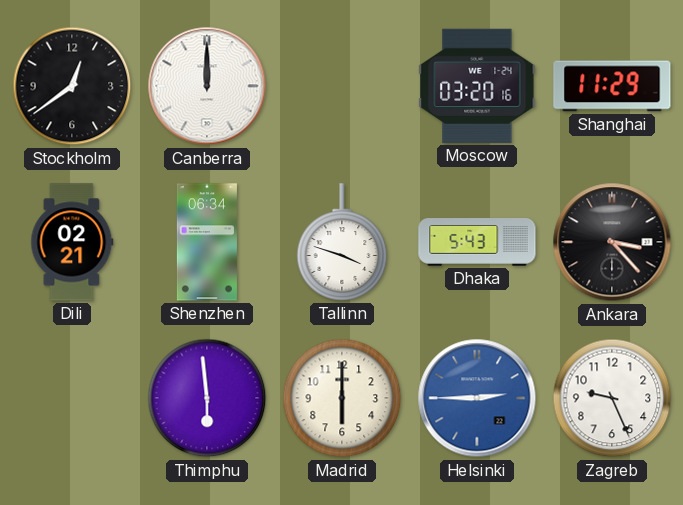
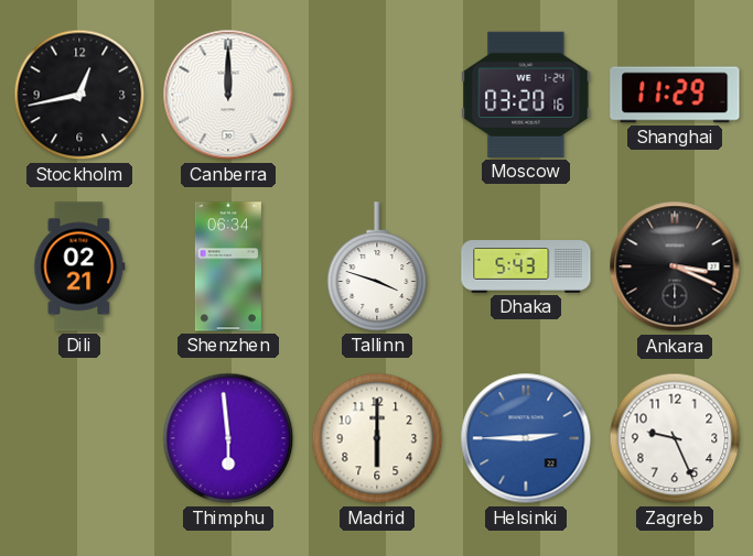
Stockholm: 12:39 -> 12:43
Ankara: 3:23 -> 3:19
